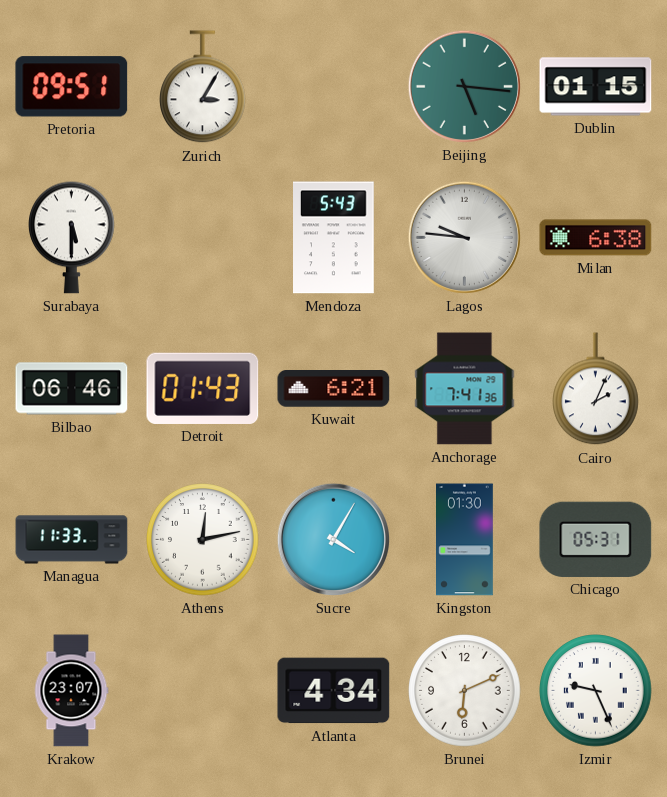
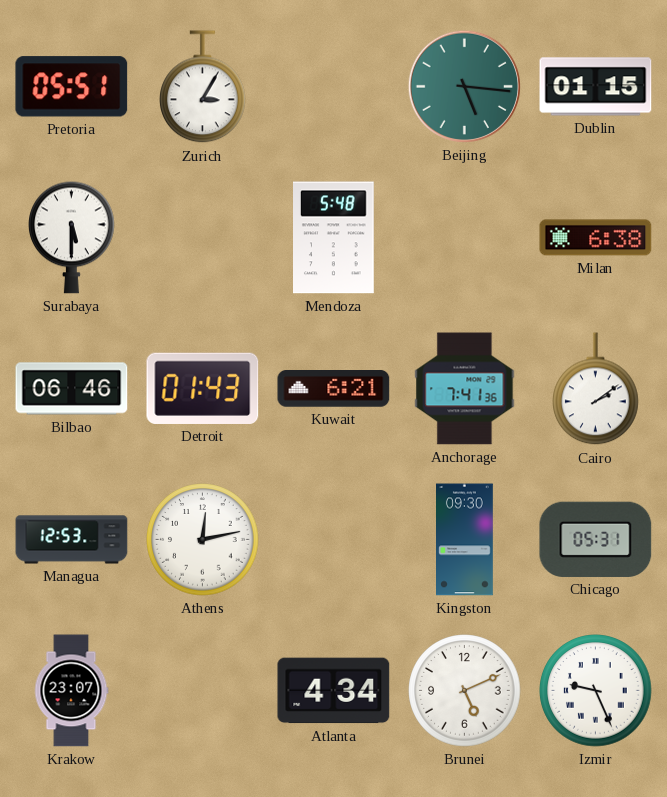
Pretoria: 09:51 -> 05:51
Mendoza: 5:43 -> 5:48
Lagos: 9:46 -> none
Cairo: 2:04 -> 2:09
Managua: 11:33 -> 12:53
Sucre: 4:05 -> none
Kingston: 01:30 -> 09:30
Brunei: 6:11 -> 5:11
